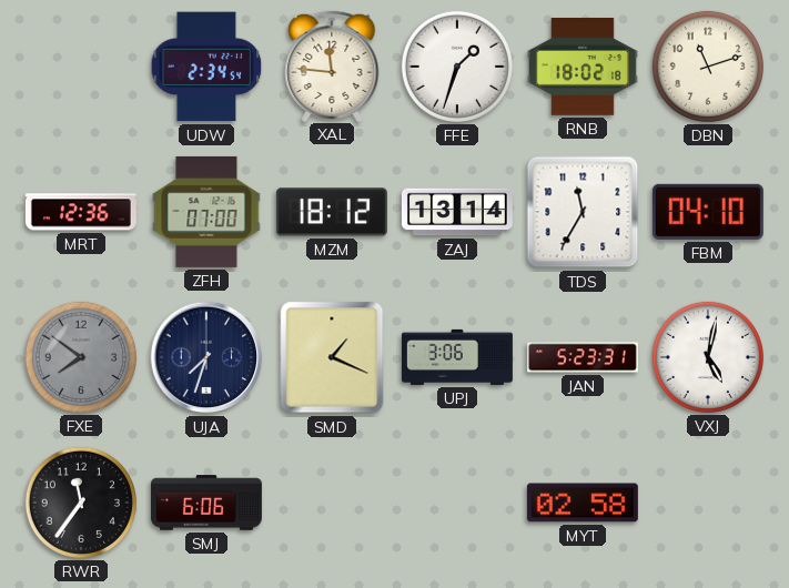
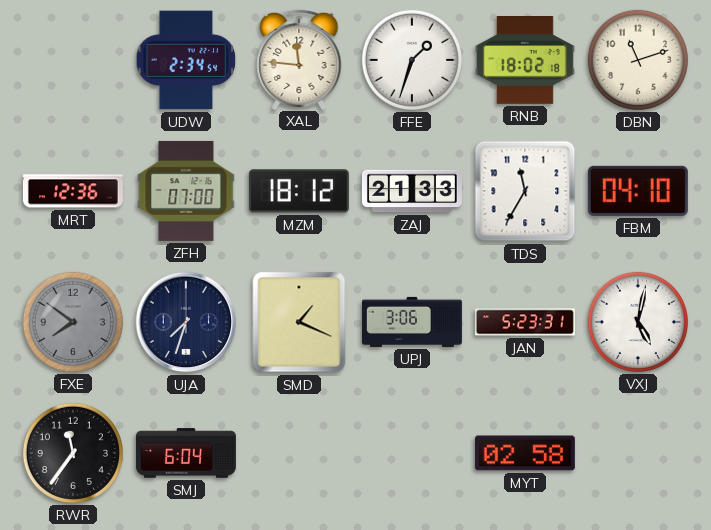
ZAJ: 13:14 -> 21:33
SMJ: 6:06 -> 6:04
